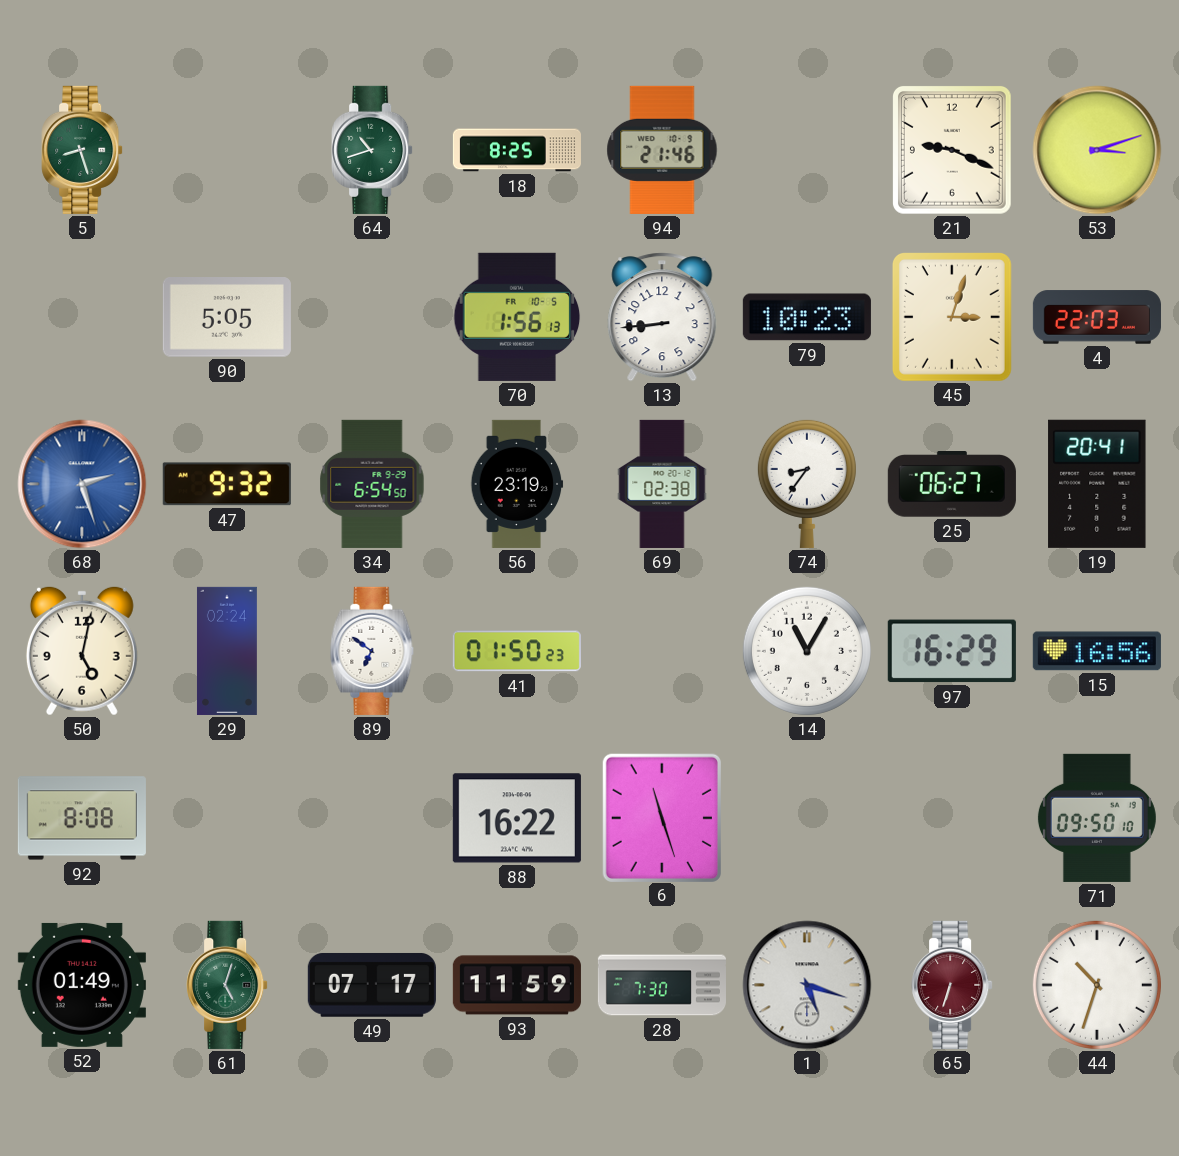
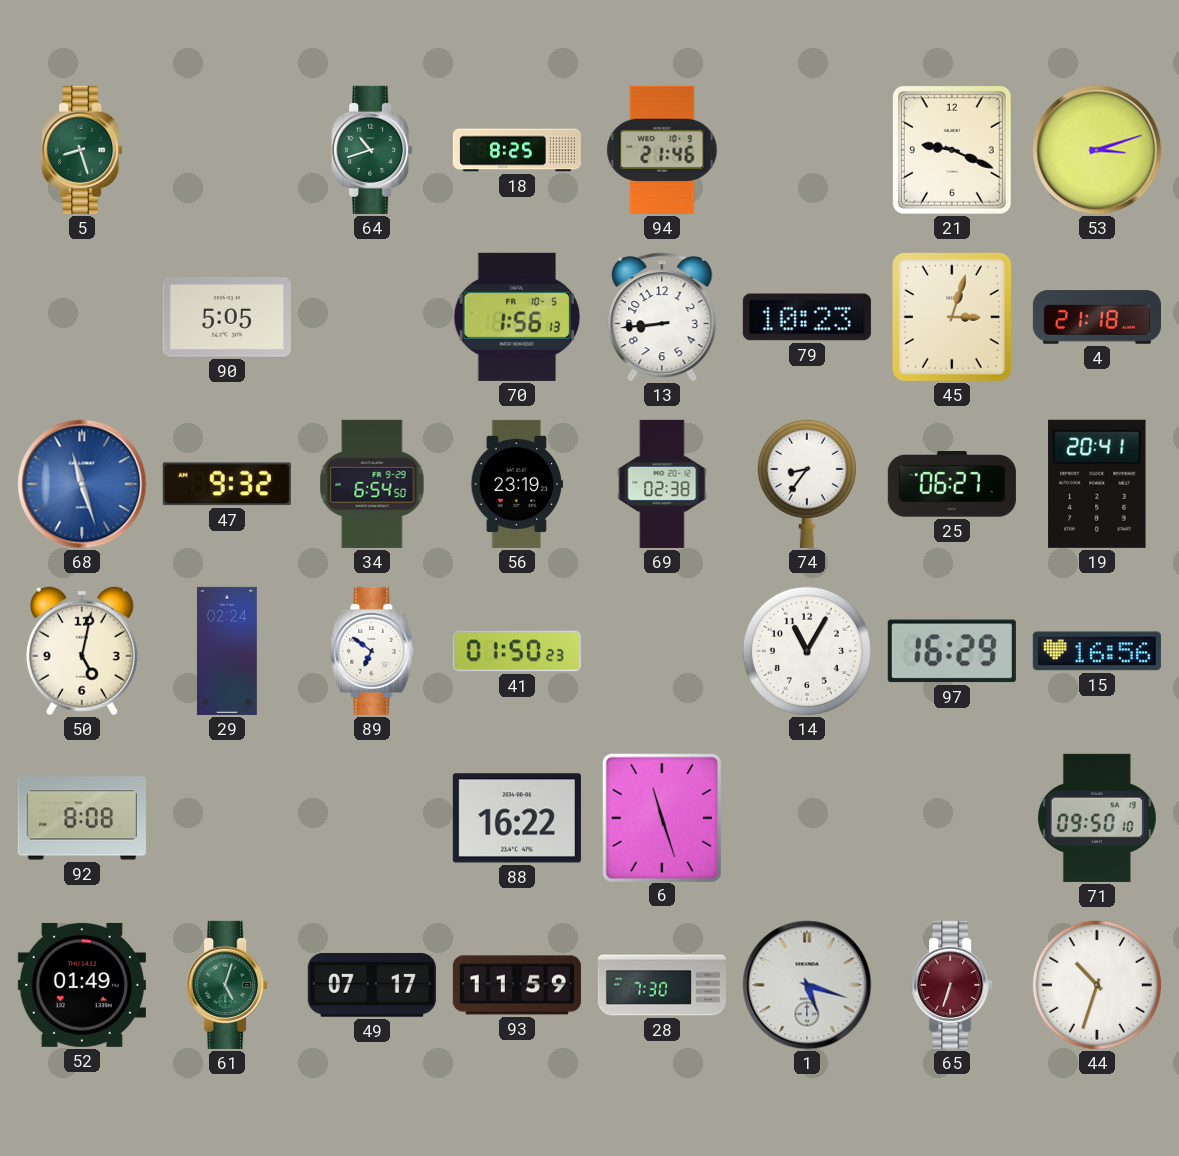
4: 22:03 -> 21:18
68: 2:27 -> 11:27
